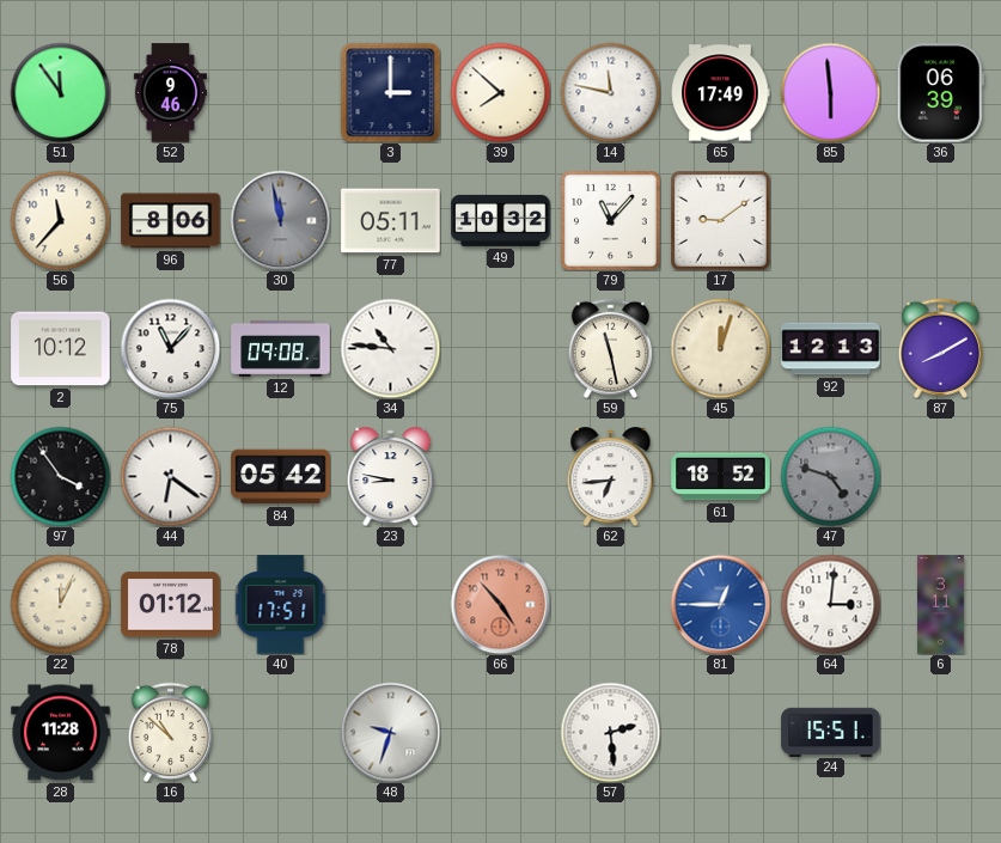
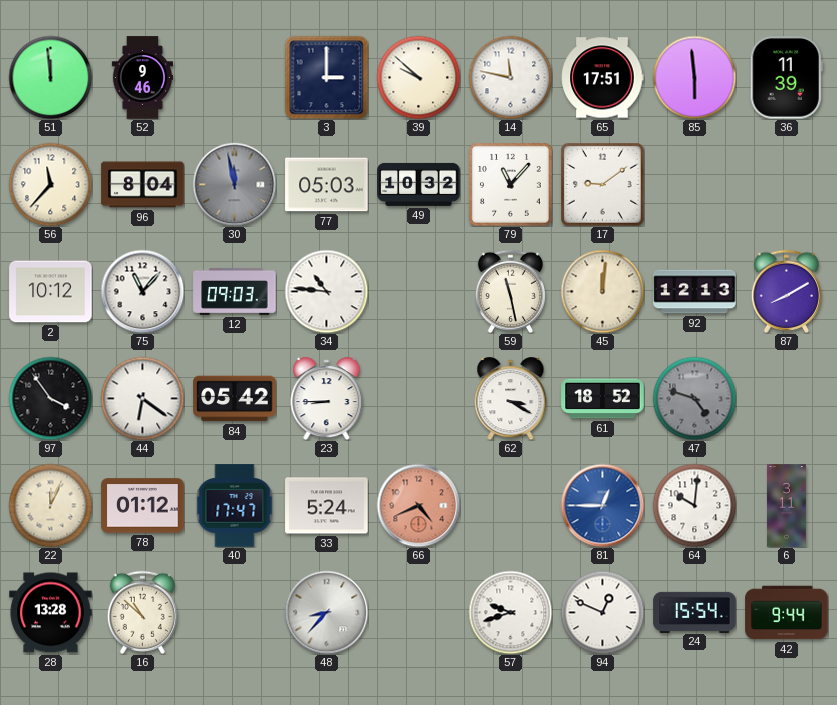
51: 11:54 -> 11:59
39: 7:52 -> 9:52
65: 17:49 -> 17:51
36: 06:39 -> 11:39
96: 8:06 -> 8:04
77: 05:11 -> 05:03
12: 09:08 -> 09:03
45: 12:03 -> 12:01
23: 8:47 -> 8:45
62: 6:44 -> 3:20
40: 17:51 -> 17:47
33: none -> 5:24
66: 4:53 -> 4:41
64: 3:01 -> 10:01
28: 11:28 -> 13:28
48: 9:33 -> 8:37
57: 2:29 -> 9:42
94: none -> 12:49
24: 15:51 -> 15:54
42: none -> 9:44
